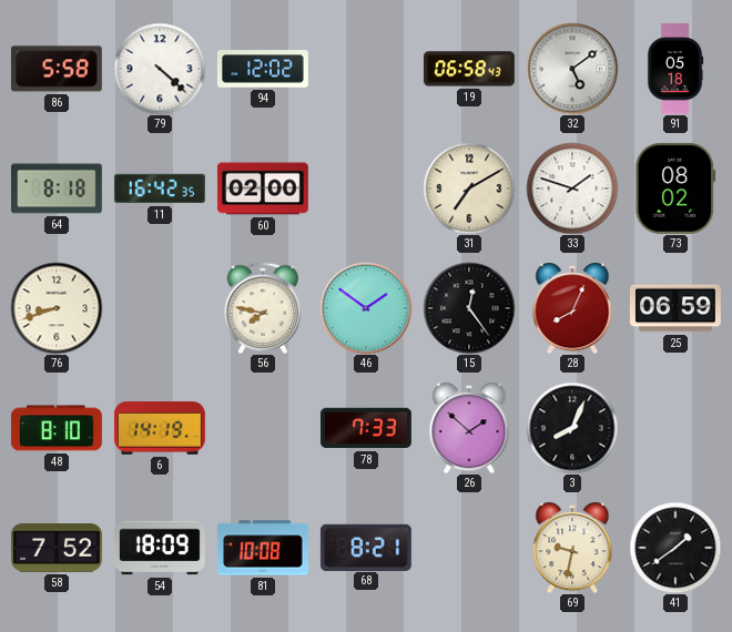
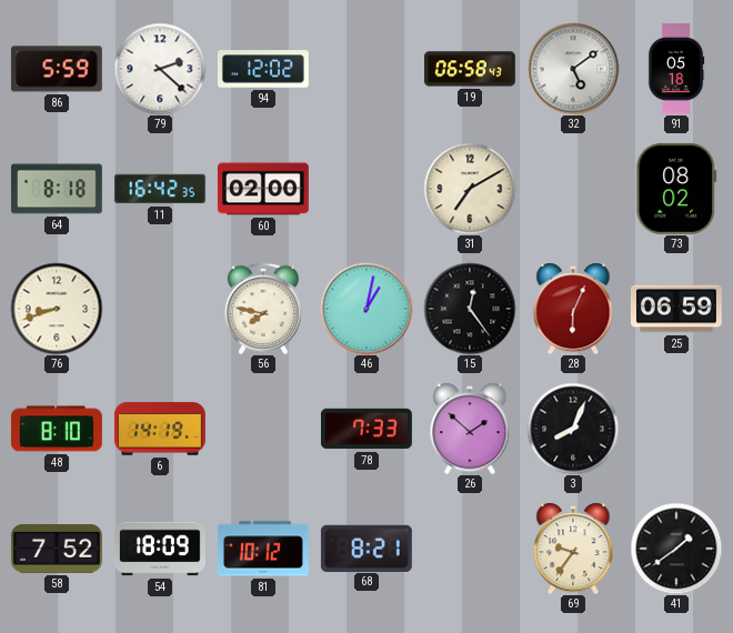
86: 5:58 -> 5:59
79: 4:22 -> 2:22
33: 1:48 -> none
46: 1:51 -> 1:02
28: 8:04 -> 6:04
81: 10:08 -> 10:12
69: 9:32 -> 9:36
